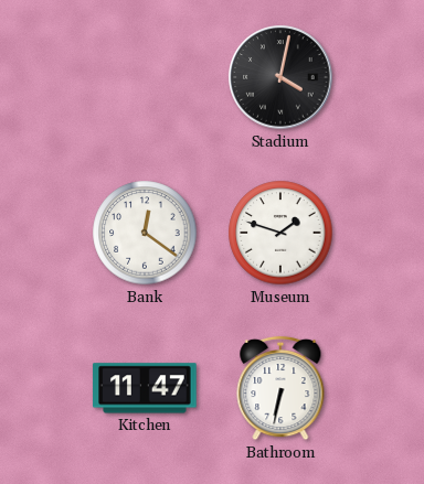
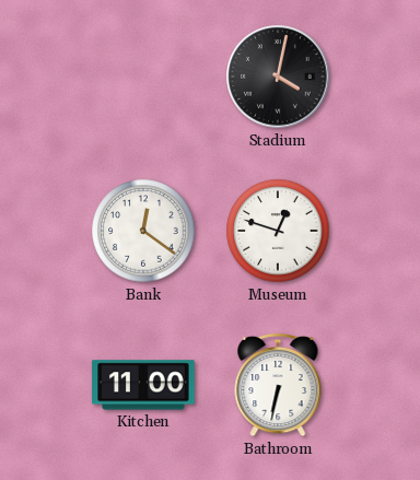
Museum: 1:48 -> 12:48
Kitchen: 11:47 -> 11:00
